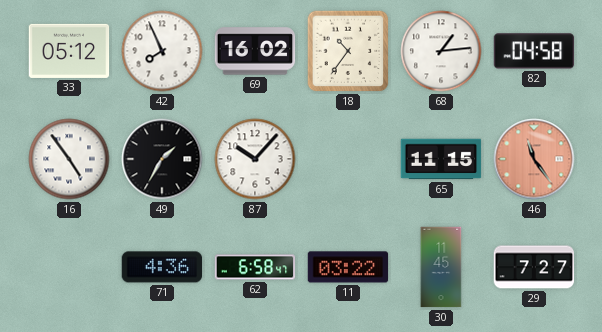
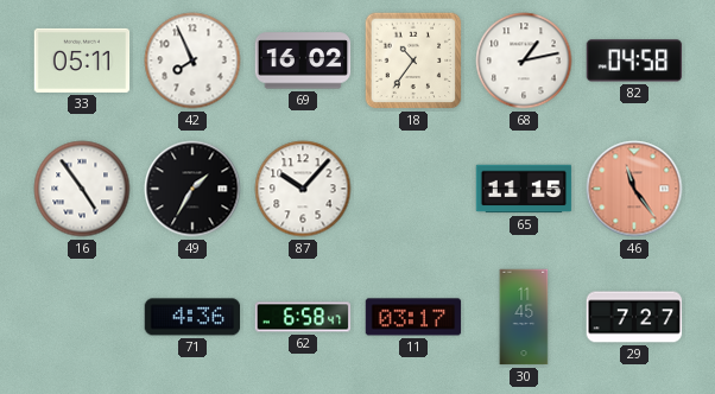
33: 05:12 -> 05:11
68: 1:14 -> 1:13
11: 03:22 -> 03:17
